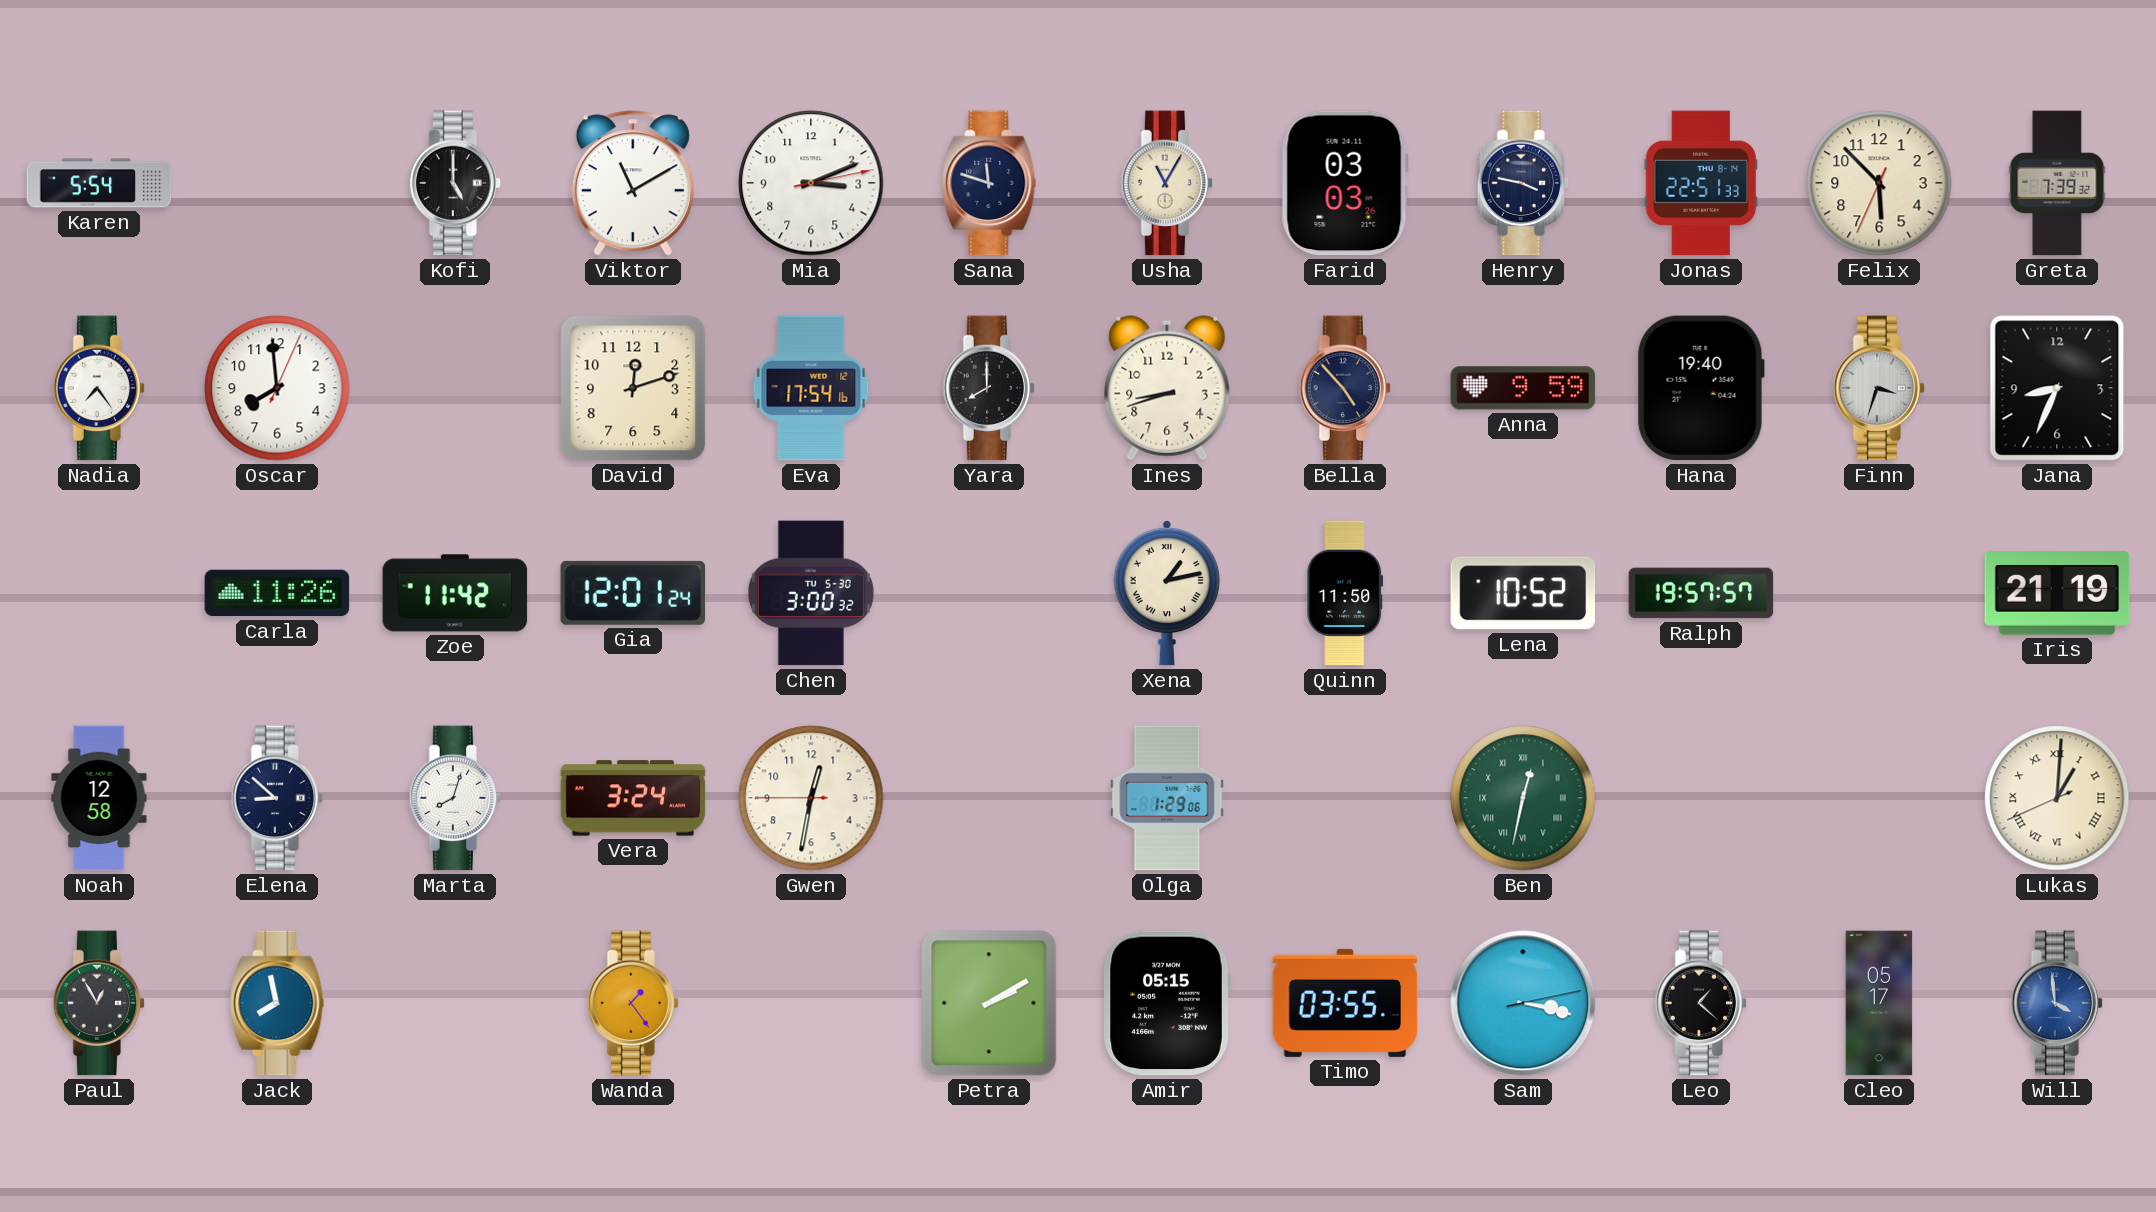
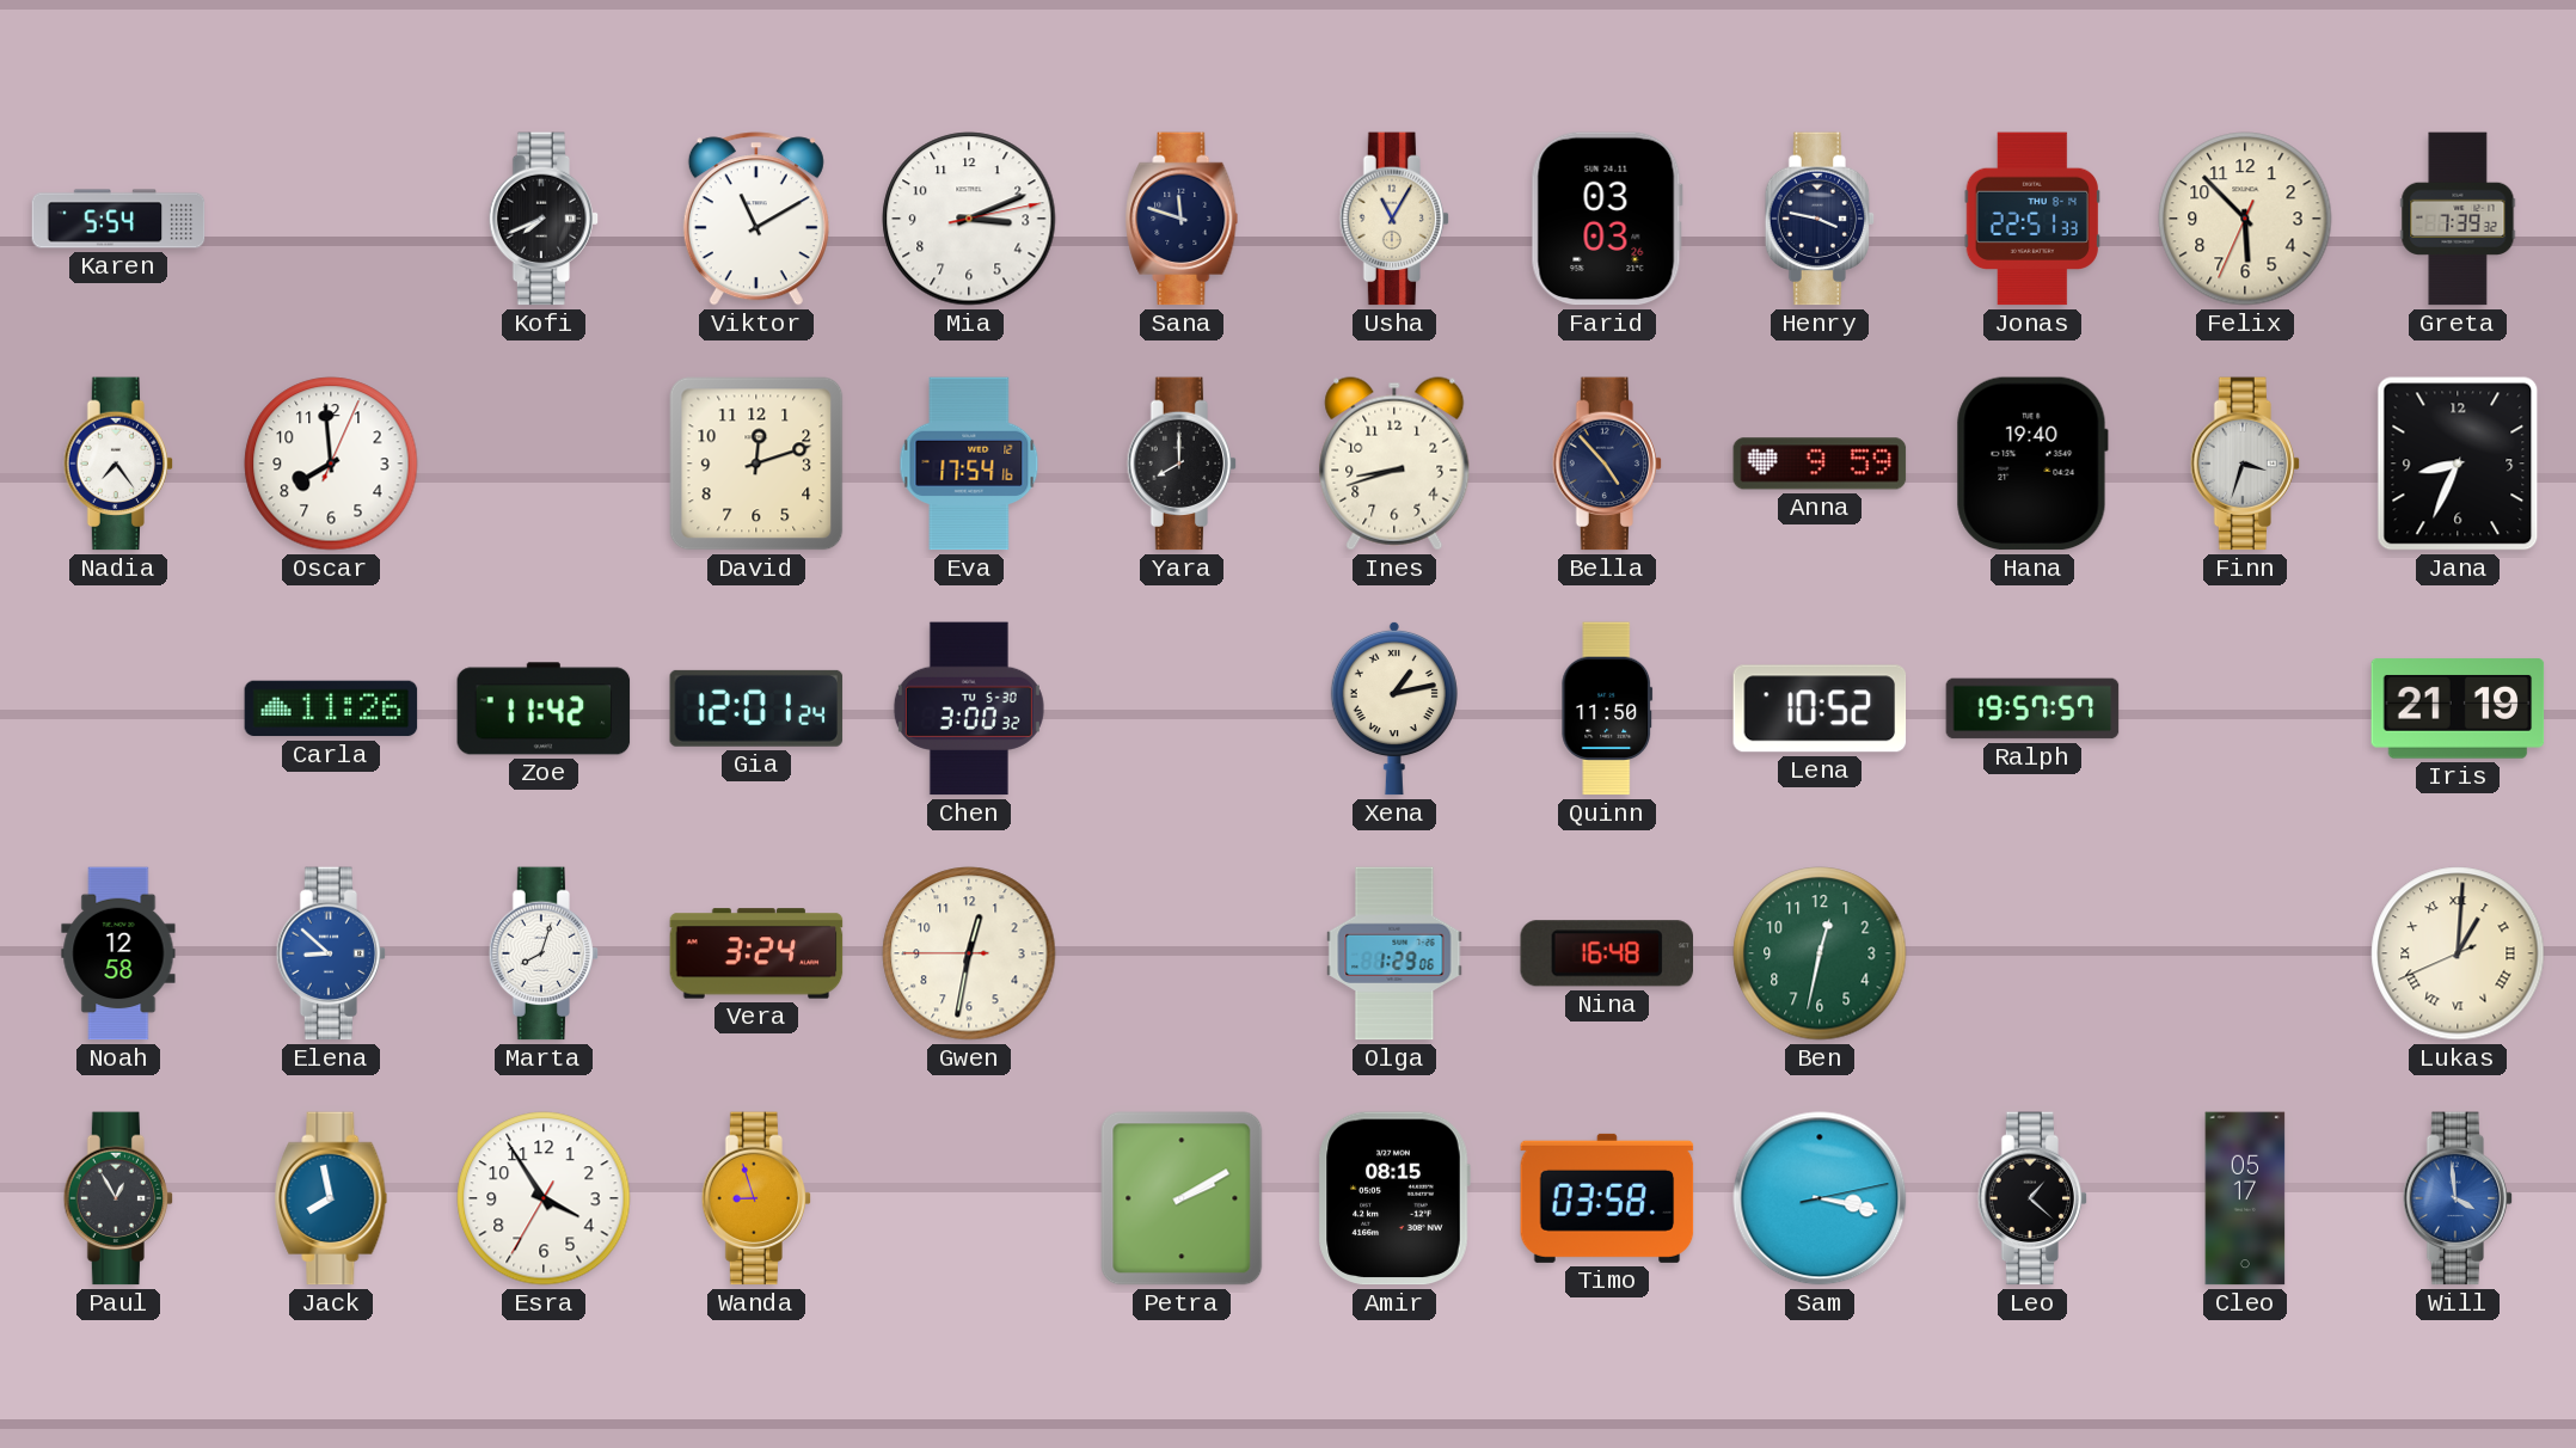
Kofi: 5:00 -> 7:41
Elena dial: navy -> blue
Nina: none -> 16:48
Ben numerals: Roman -> Arabic
Esra: none -> 3:54
Wanda: 1:24 -> 8:57
Amir: 05:15 -> 08:15
Timo: 03:55 -> 03:58
